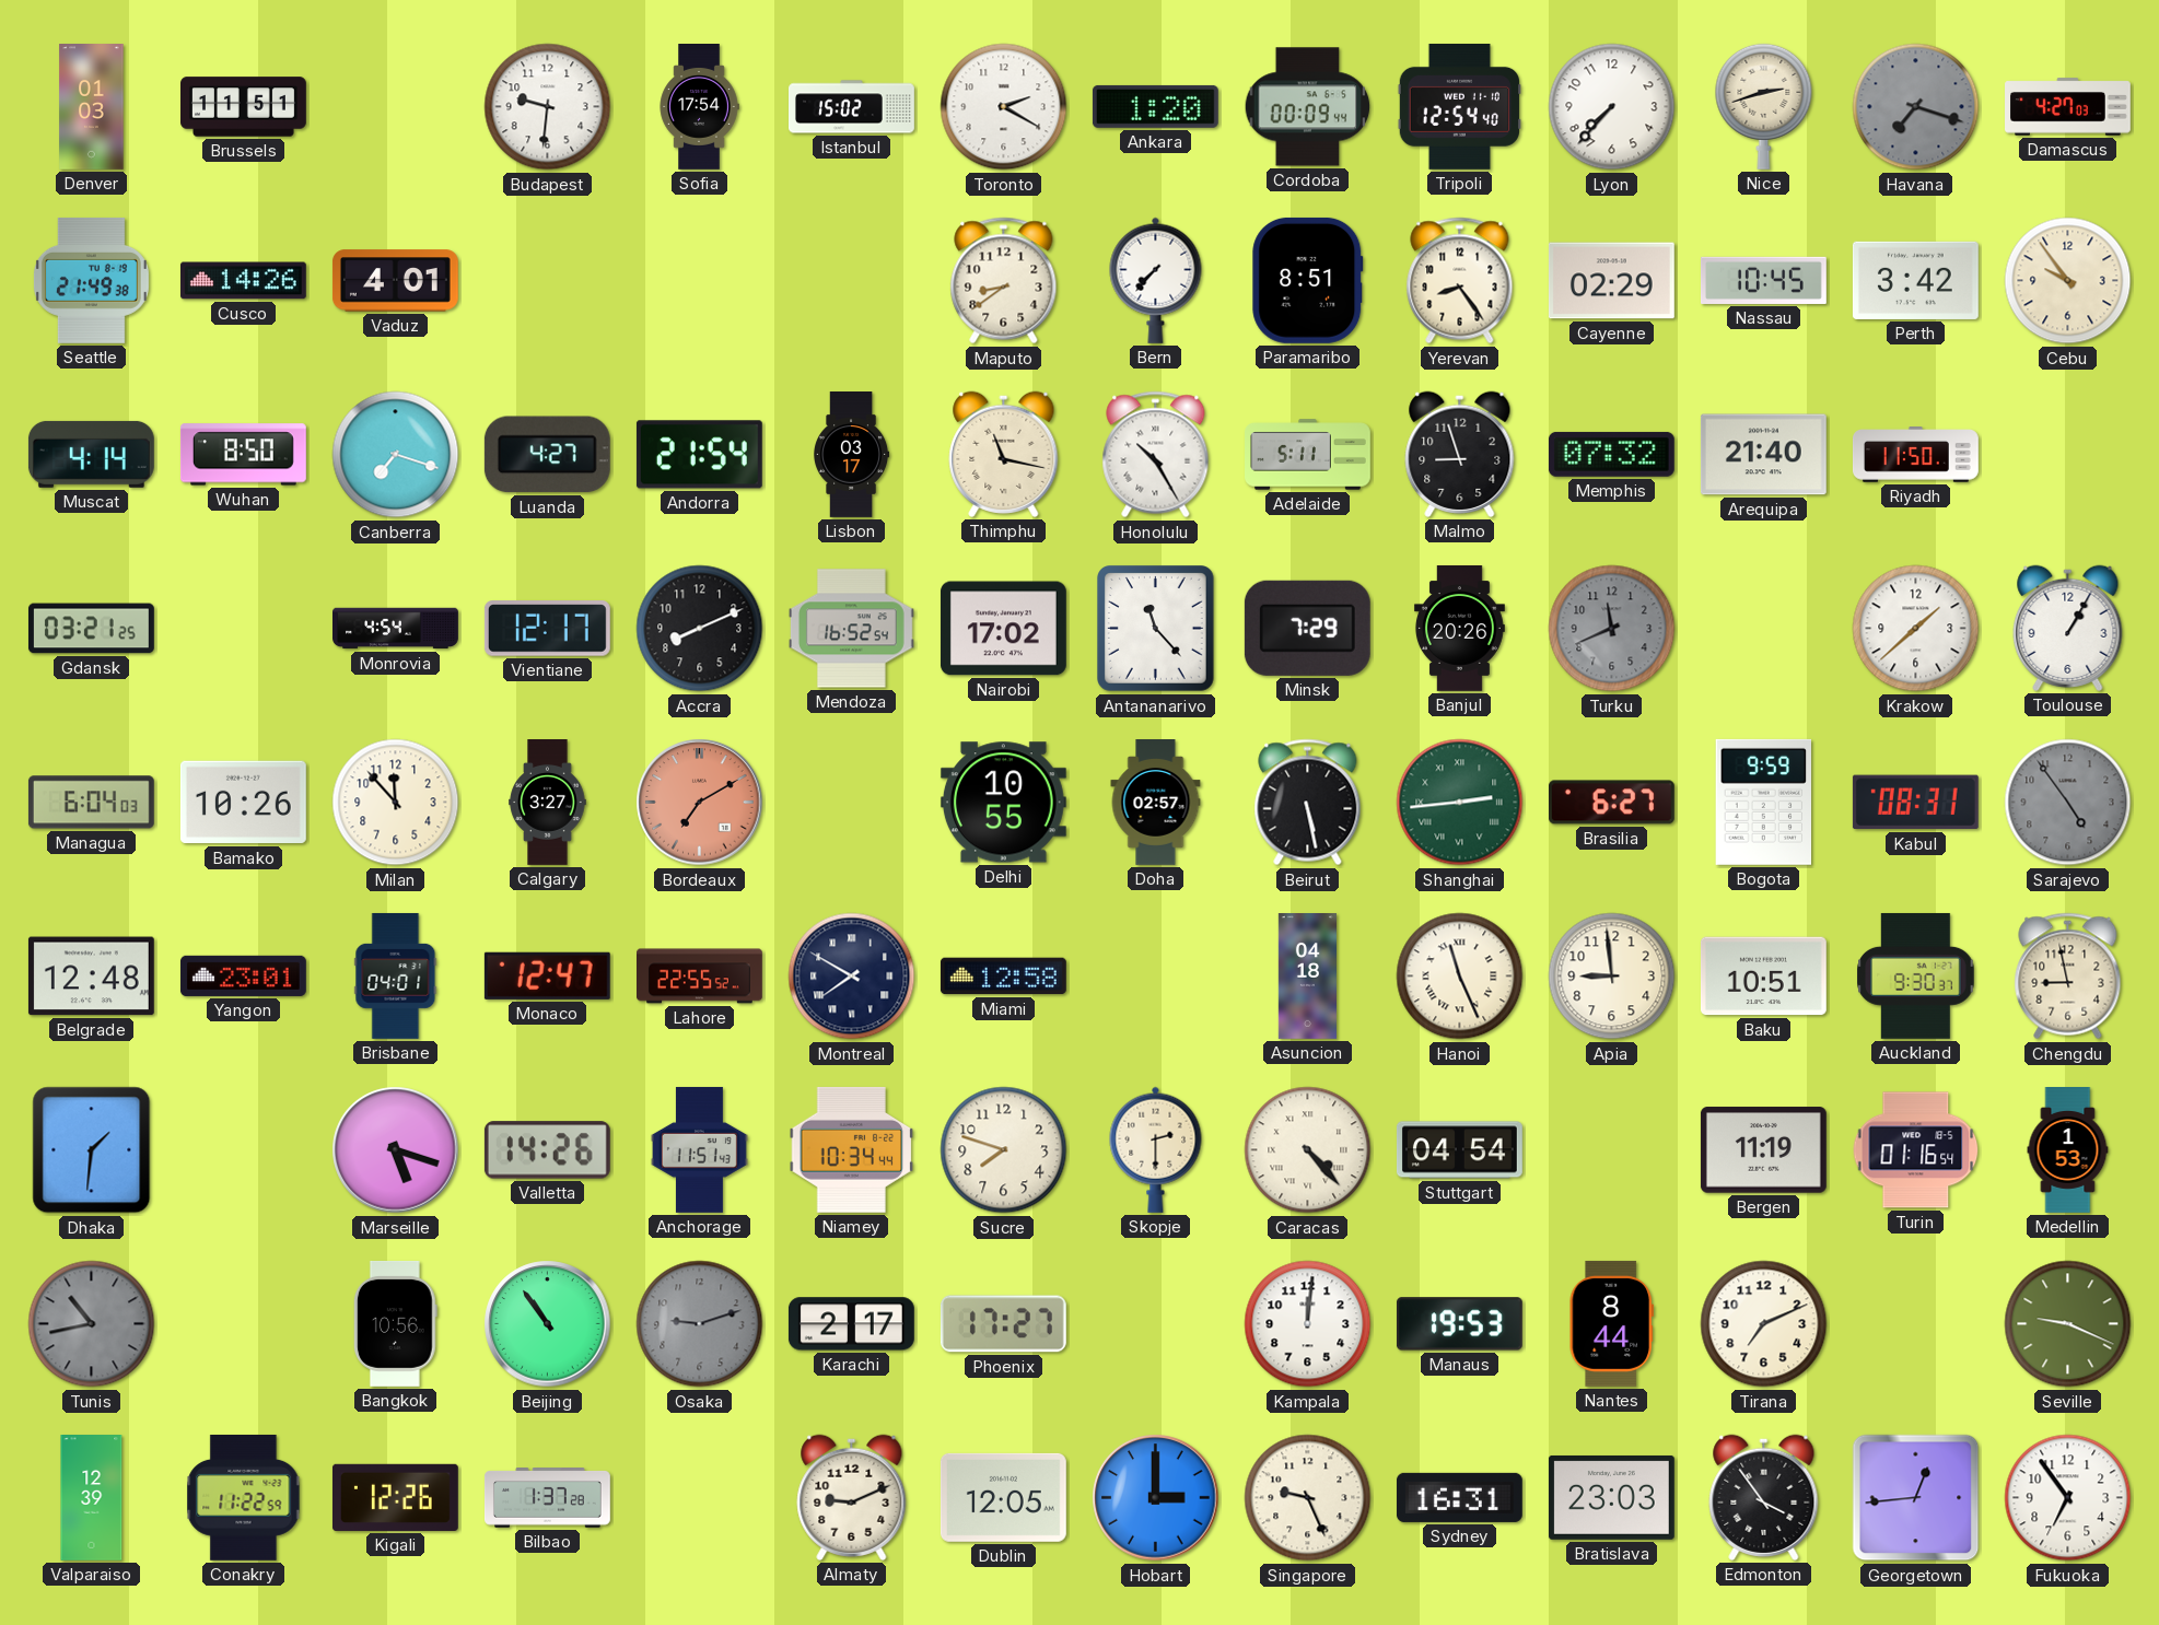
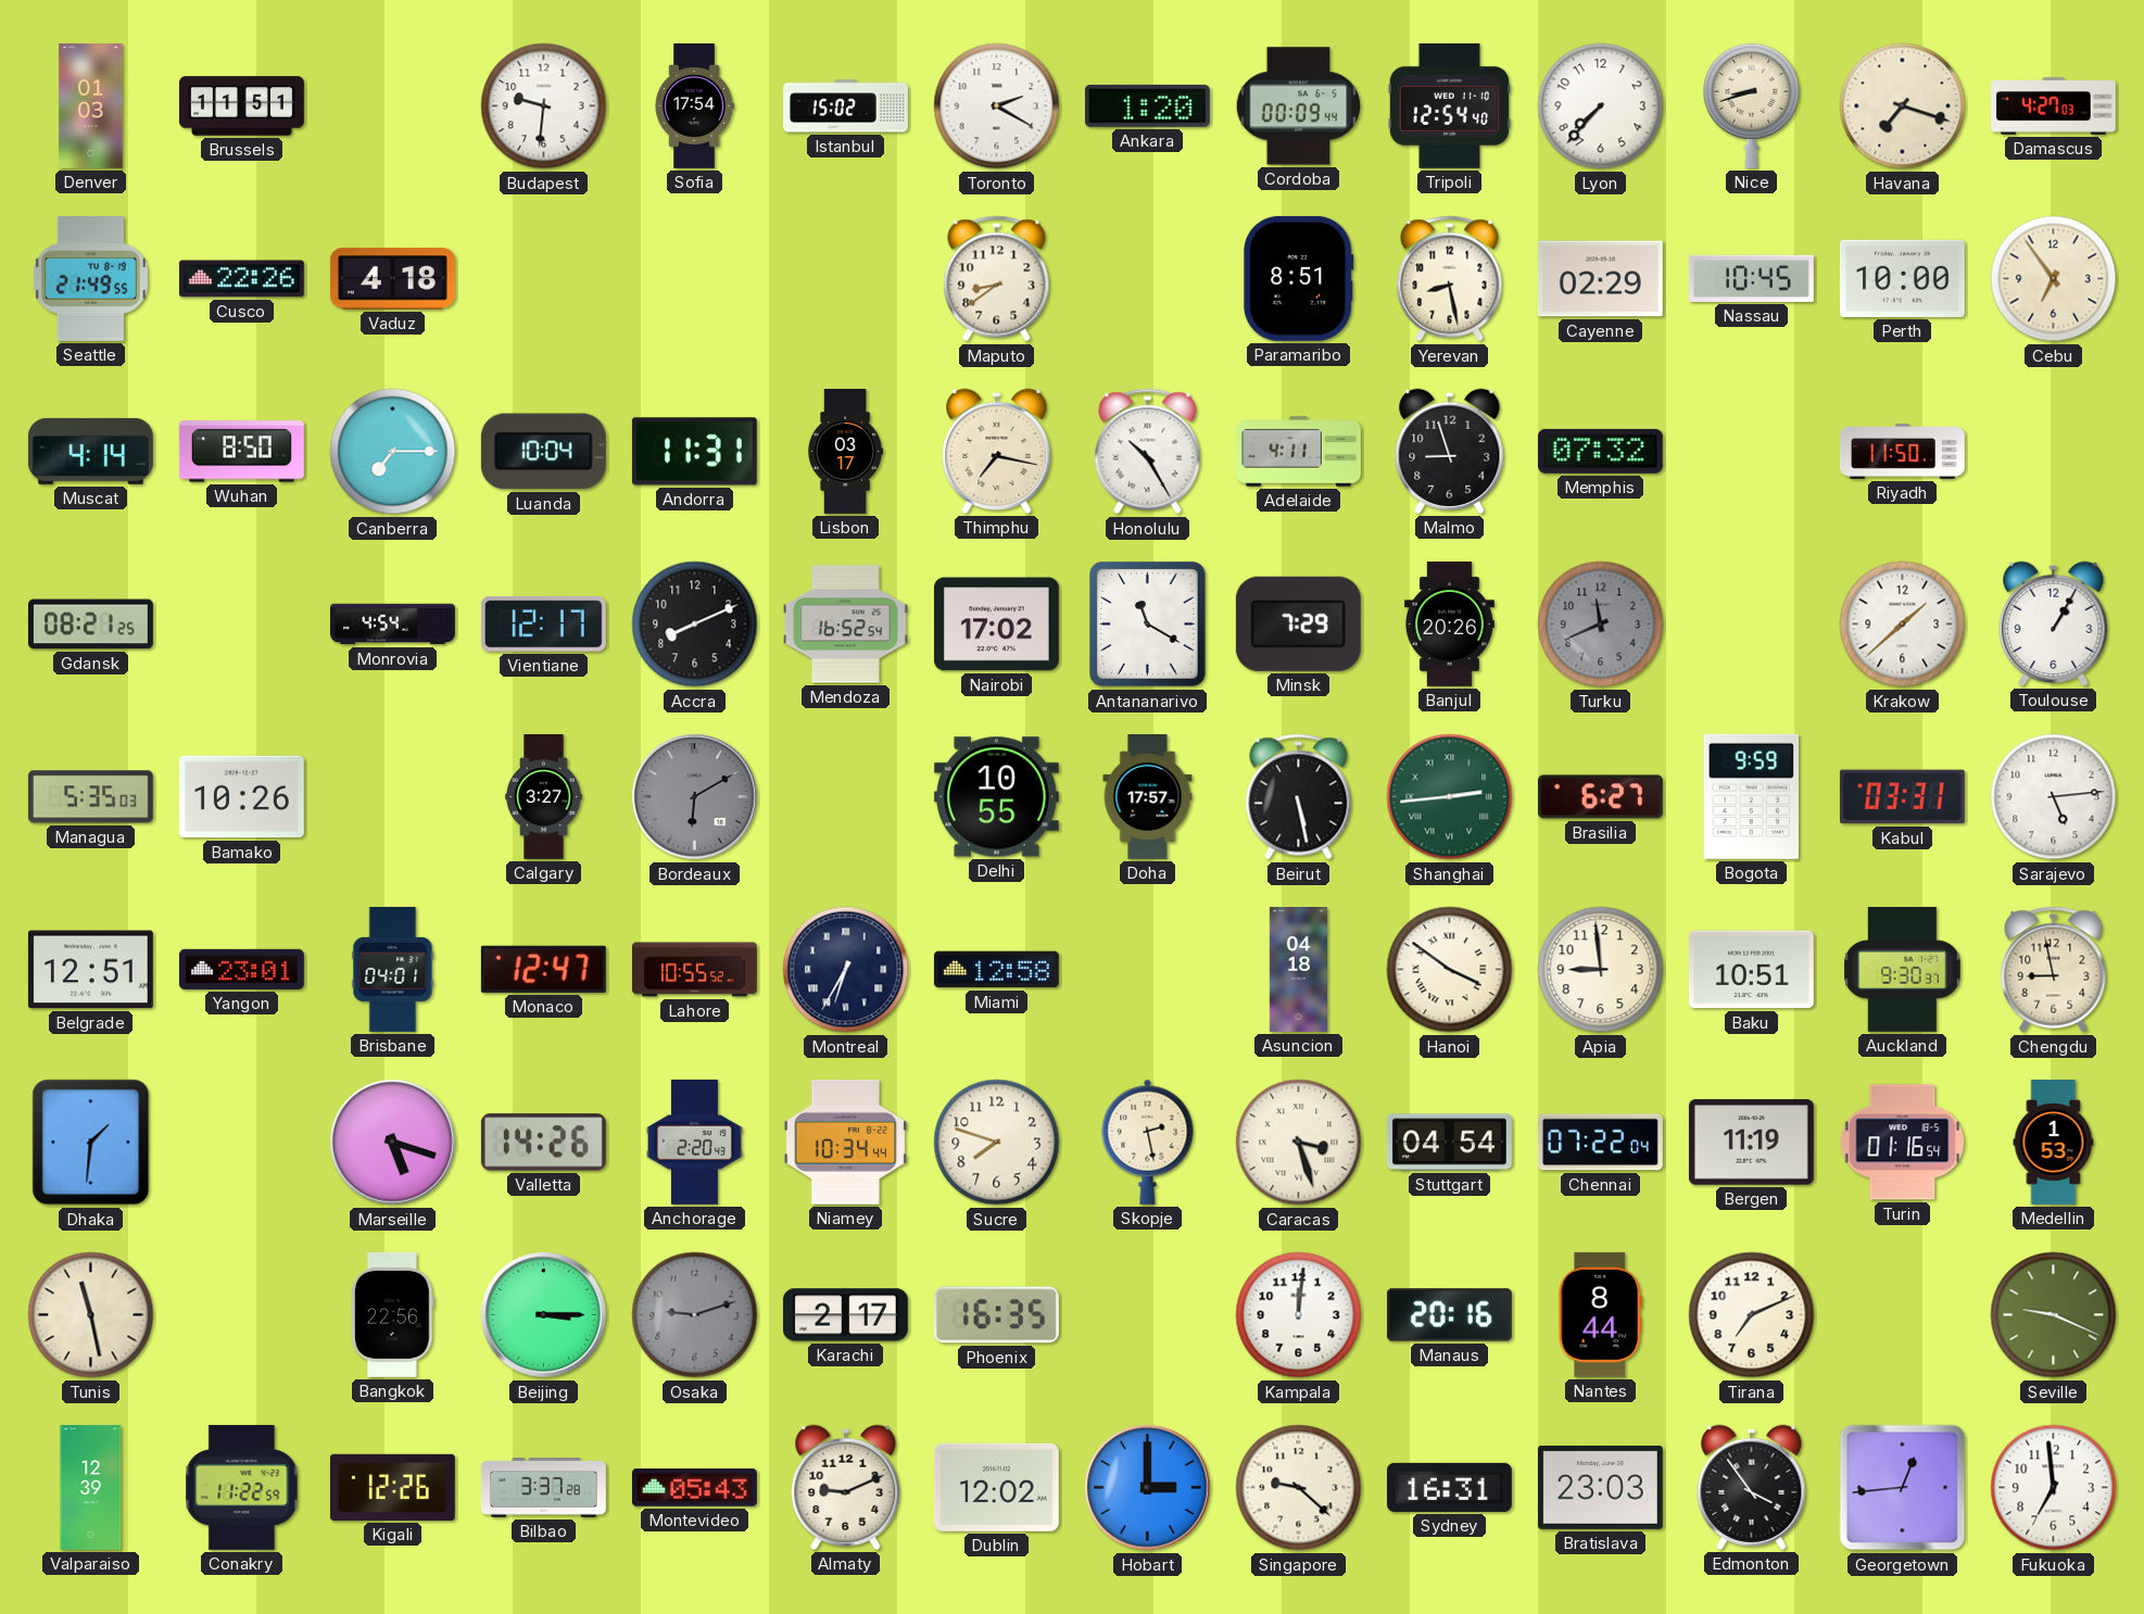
Nice: 2:42 -> 8:42
Havana dial: grey -> cream
Seattle: 21:49:38 -> 21:49:55
Cusco: 14:26 -> 22:26
Vaduz: 4:01 -> 4:18
Bern: 7:37 -> none
Yerevan: 8:24 -> 8:28
Perth: 3:42 -> 10:00
Cebu: 9:54 -> 6:54
Canberra: 7:18 -> 7:15
Luanda: 4:27 -> 10:04
Andorra: 21:54 -> 11:31
Thimphu: 11:17 -> 7:17
Adelaide: 5:11 -> 4:11
Arequipa: 21:40 -> none
Gdansk: 03:21 -> 08:21
Antananarivo: 11:23 -> 11:20
Managua: 6:04 -> 5:35
Milan: 11:53 -> none
Bordeaux: 7:10 -> 6:10
Bordeaux dial: salmon -> grey
Doha: 02:57 -> 17:57
Kabul: 08:31 -> 03:31
Sarajevo: 4:54 -> 5:14
Sarajevo dial: grey -> white
Belgrade: 12:48 -> 12:51
Lahore: 22:55 -> 10:55
Montreal: 7:50 -> 6:35
Hanoi: 11:26 -> 3:51
Anchorage: 11:51 -> 2:20
Skopje: 2:30 -> 2:28
Caracas: 4:23 -> 3:27
Chennai: none -> 07:22
Tunis: 10:43 -> 11:28
Tunis dial: grey -> cream
Bangkok: 10:56 -> 22:56
Beijing: 10:54 -> 3:15
Phoenix: 17:27 -> 16:35
Manaus: 19:53 -> 20:16
Bilbao: 1:37 -> 3:37
Montevideo: none -> 05:43
Dublin: 12:05 -> 12:02
Singapore: 9:26 -> 9:22
Fukuoka: 6:54 -> 6:59
